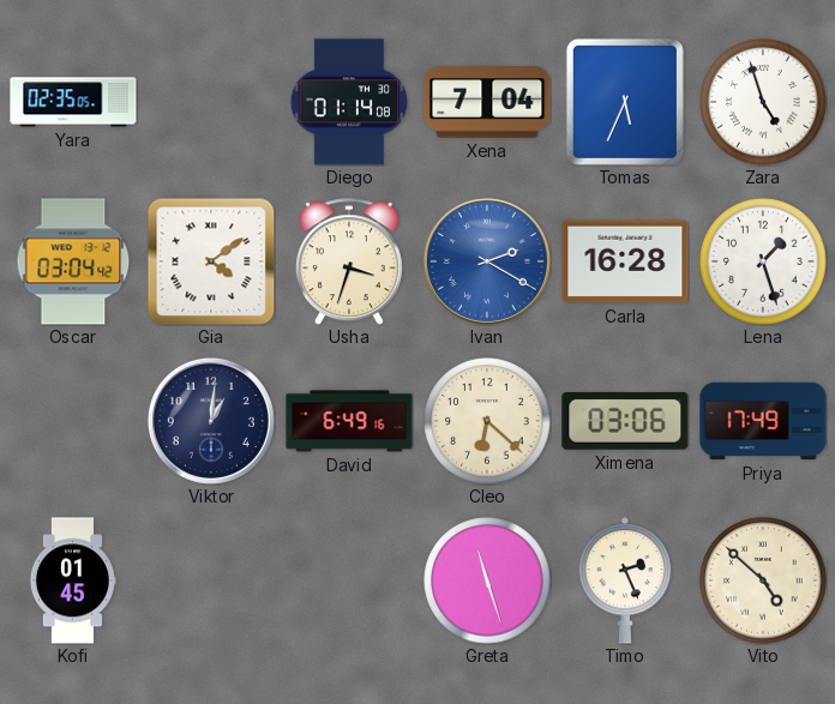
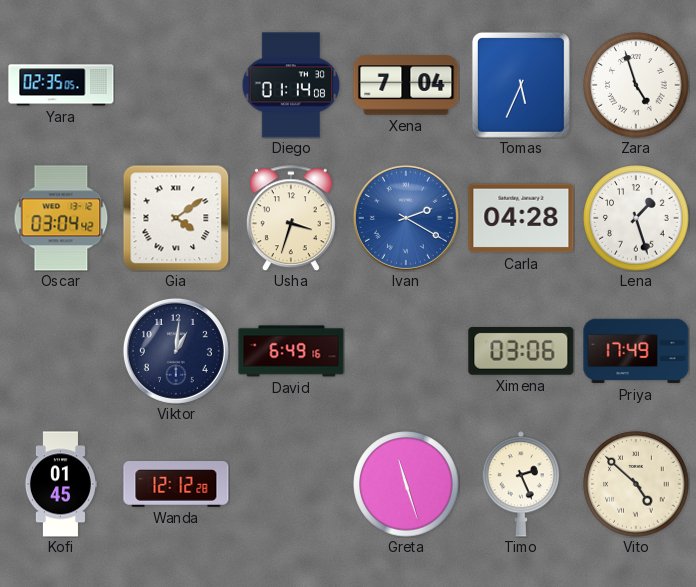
Carla: 16:28 -> 04:28
Cleo: 6:22 -> none
Wanda: none -> 12:12
